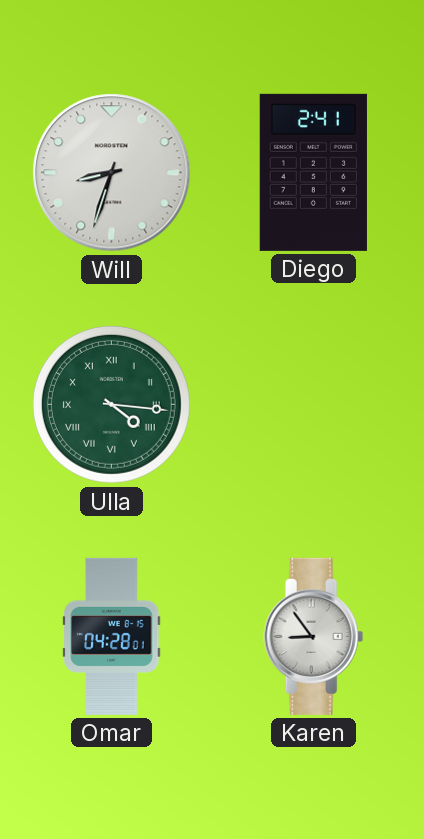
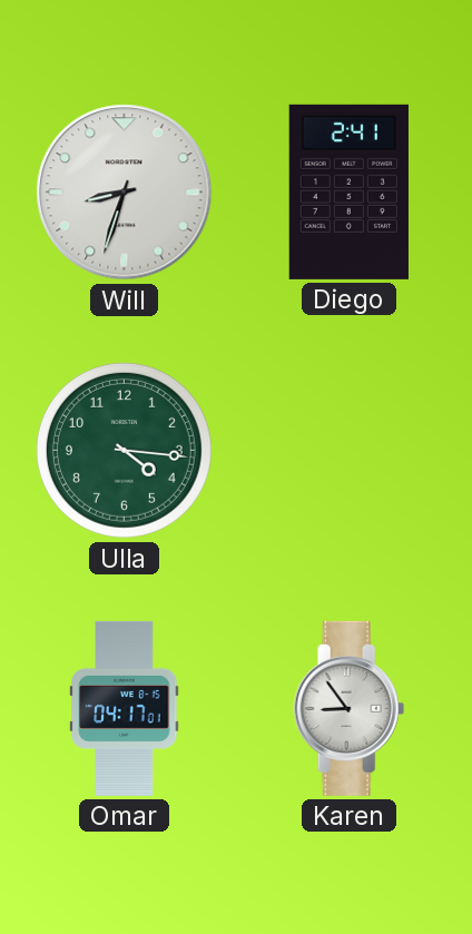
Ulla numerals: Roman -> Arabic
Omar: 04:28 -> 04:17
